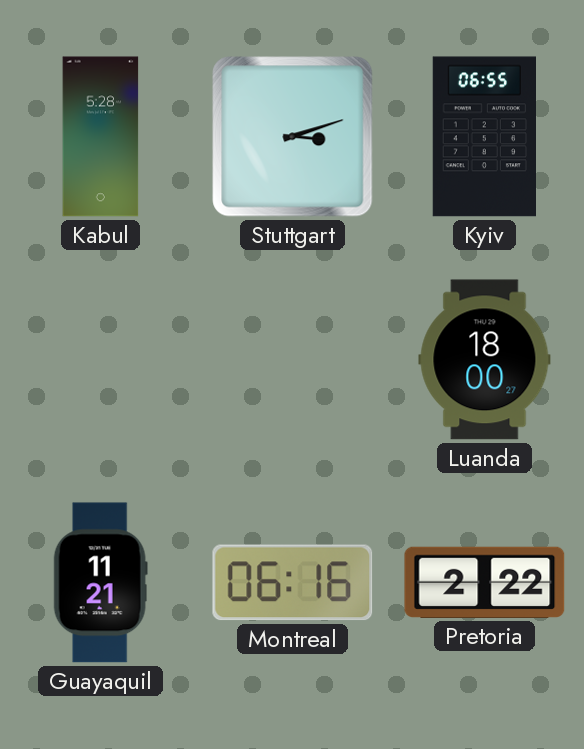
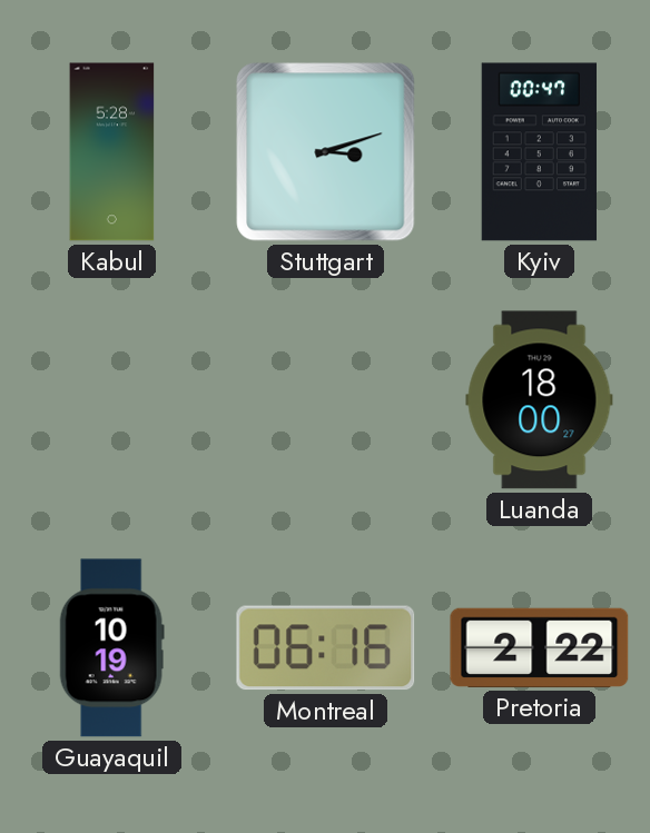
Kyiv: 06:55 -> 00:47
Guayaquil: 11:21 -> 10:19
